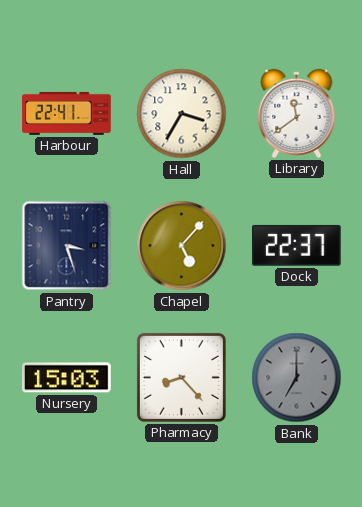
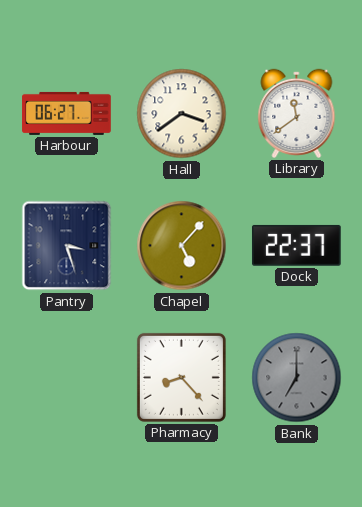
Harbour: 22:41 -> 06:27
Hall: 3:35 -> 3:39
Nursery: 15:03 -> none
